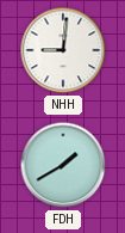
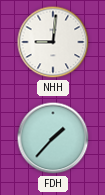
FDH: 1:40 -> 1:37
